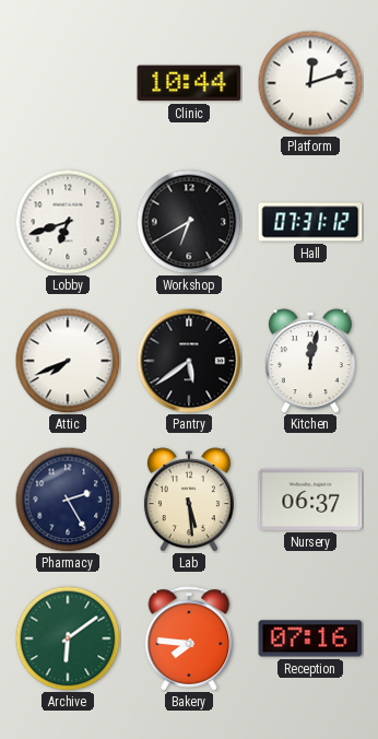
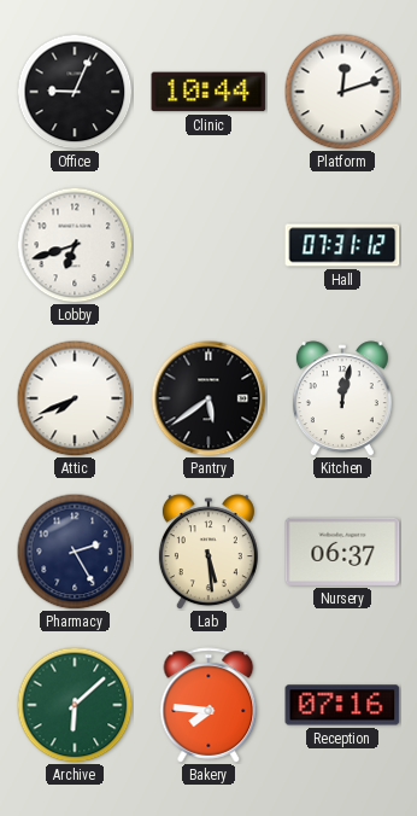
Office: none -> 9:04
Workshop: 6:40 -> none
Archive: 6:09 -> 6:08
